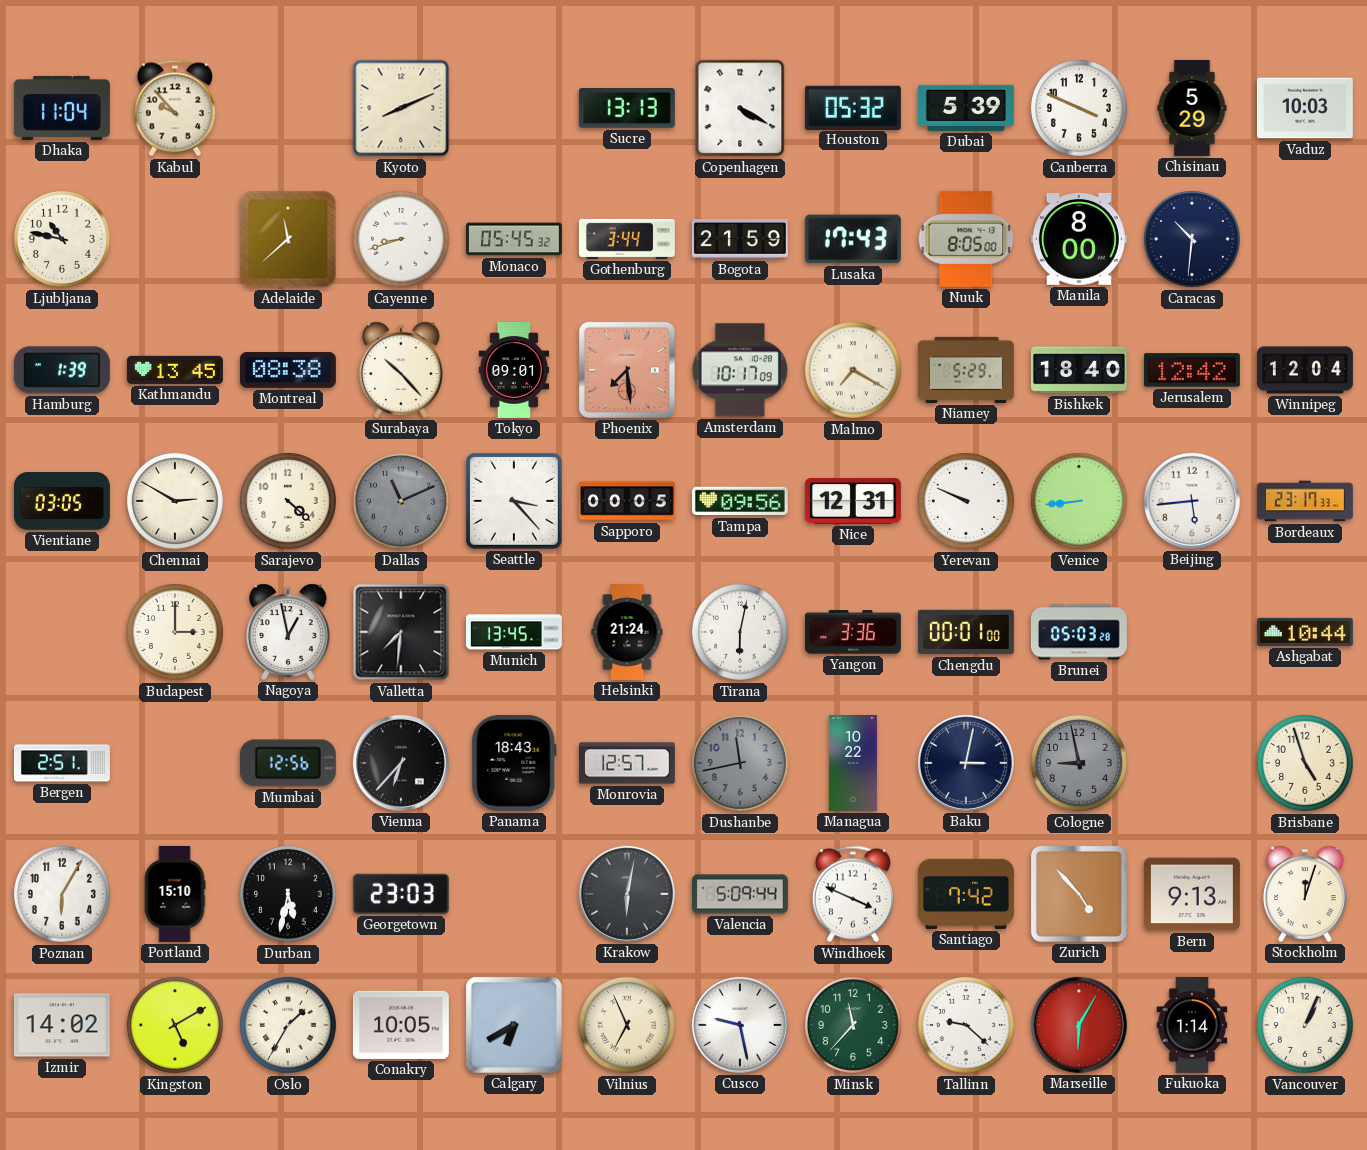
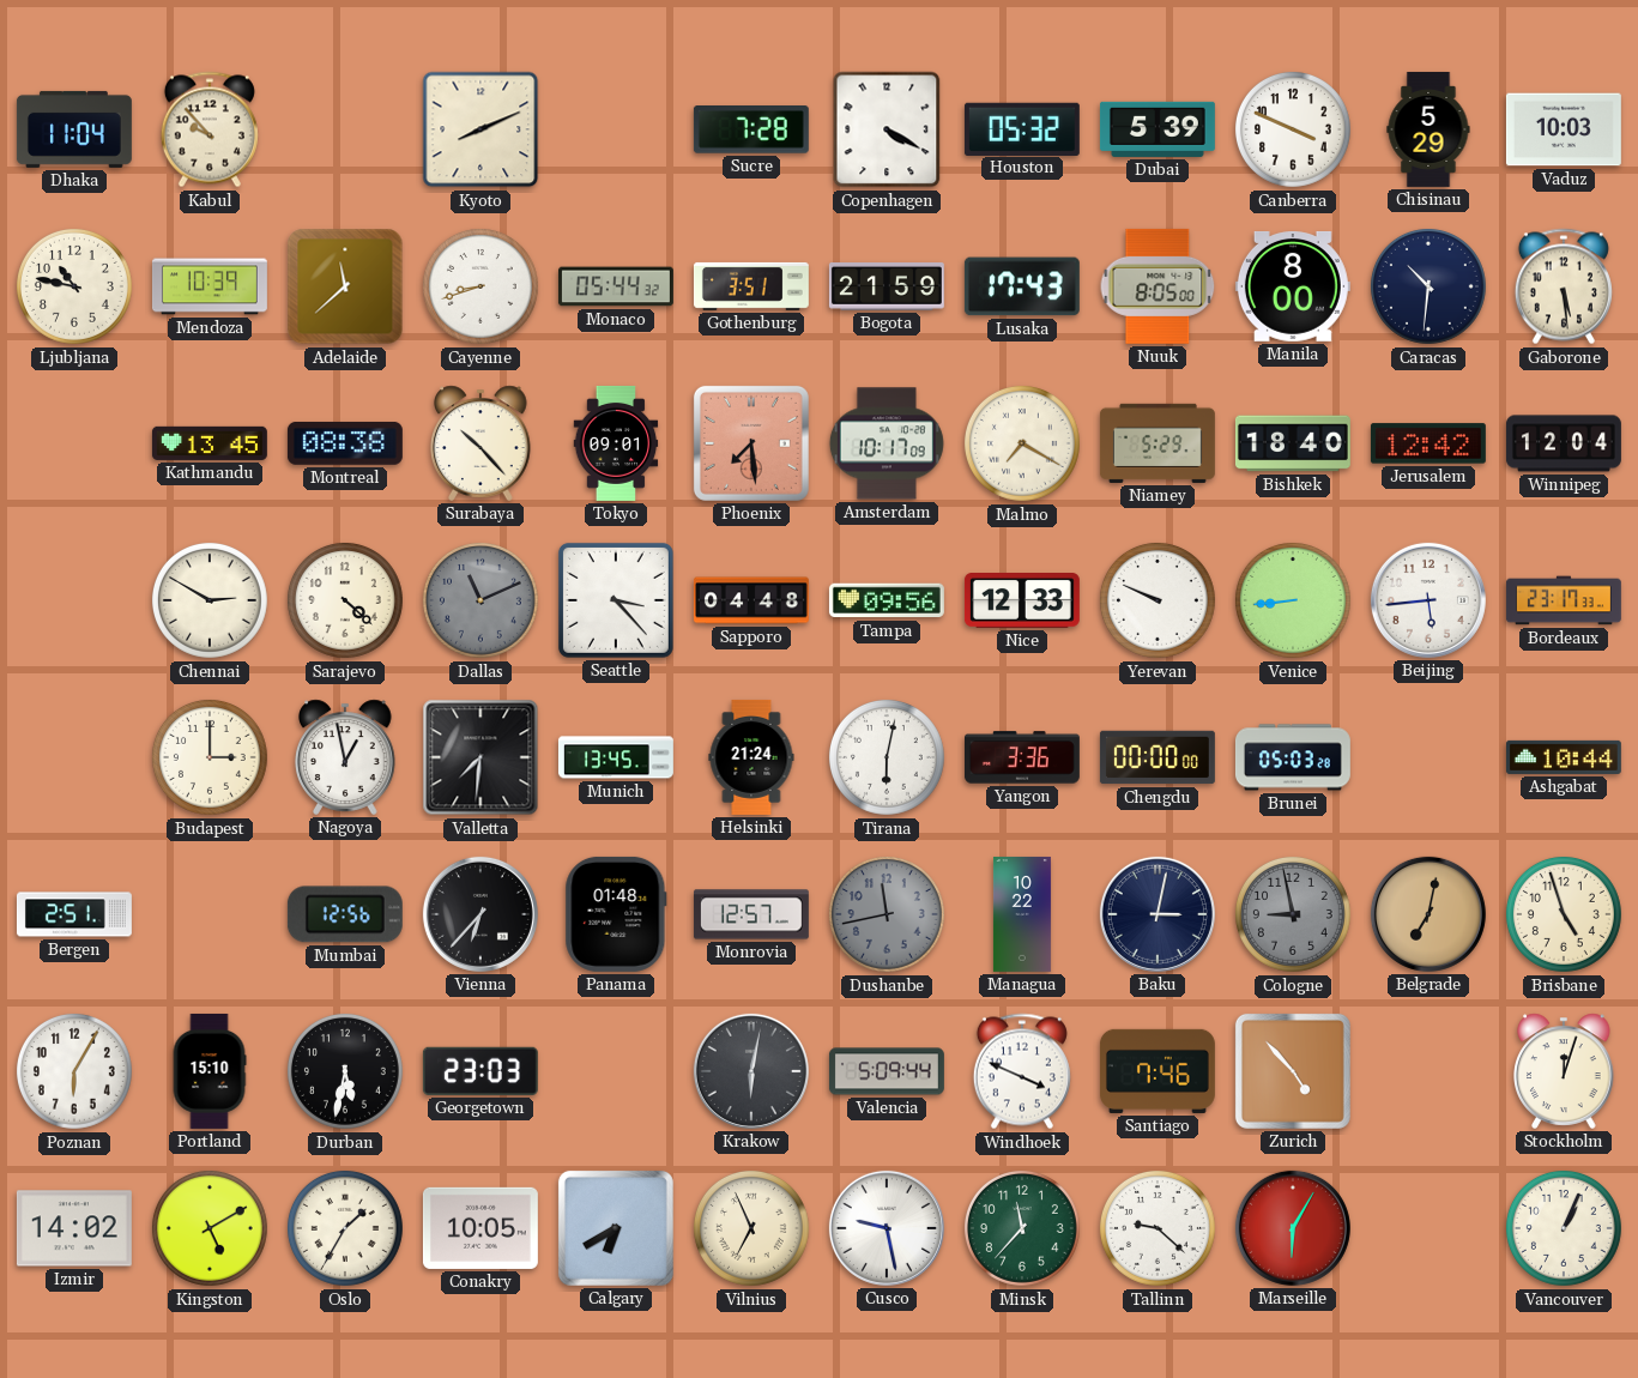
Sucre: 13:13 -> 7:28
Mendoza: none -> 10:39
Monaco: 05:45 -> 05:44
Gothenburg: 3:44 -> 3:51
Gaborone: none -> 5:29
Hamburg: 1:39 -> none
Vientiane: 03:05 -> none
Sapporo: 00:05 -> 04:48
Nice: 12:31 -> 12:33
Chengdu: 00:01 -> 00:00
Panama: 18:43 -> 01:48
Belgrade: none -> 7:02
Santiago: 7:42 -> 7:46
Bern: 9:13 -> none
Fukuoka: 1:14 -> none
